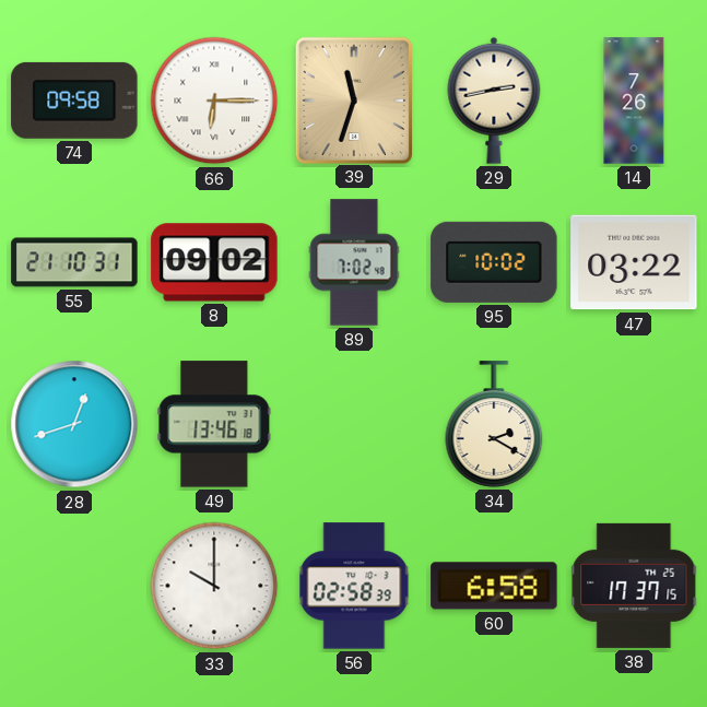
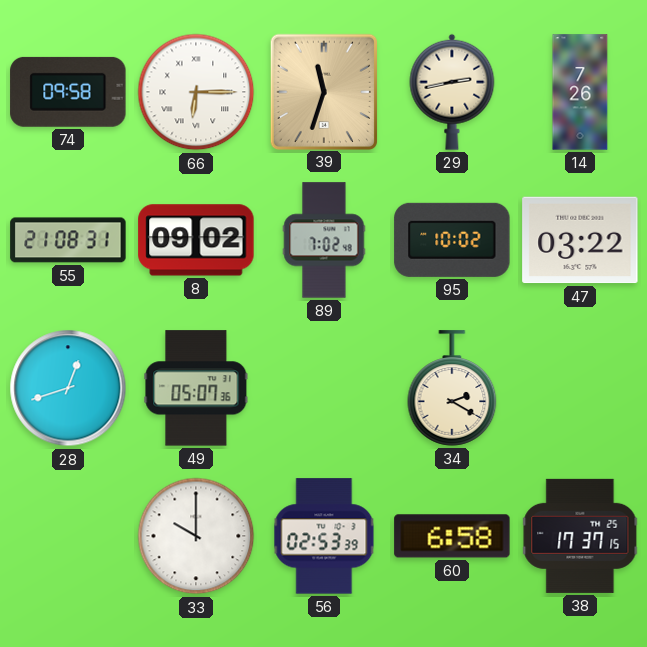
55: 21:10 -> 21:08
49: 13:46 -> 05:07
56: 02:58 -> 02:53
